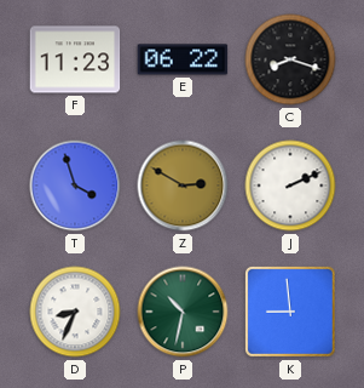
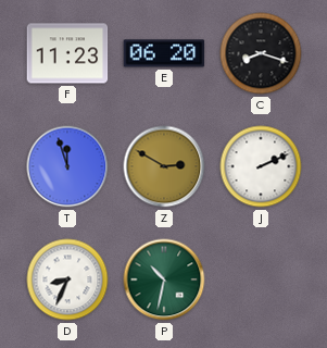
E: 06:22 -> 06:20
T: 3:57 -> 11:57
K: 8:59 -> none
